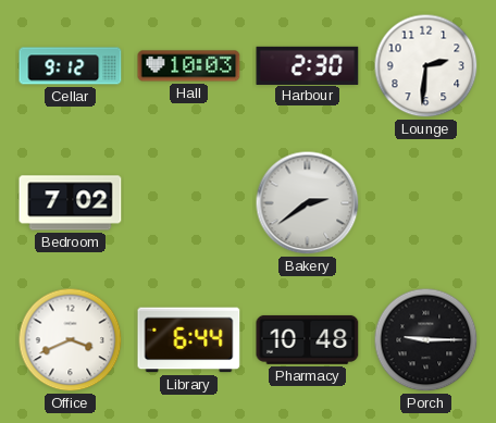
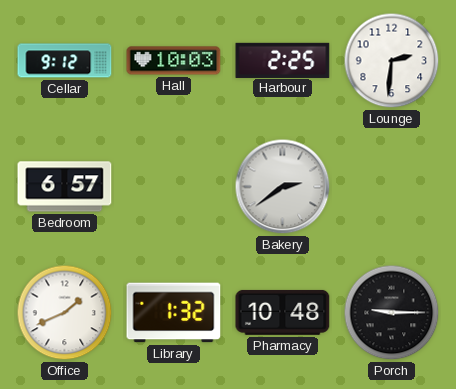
Harbour: 2:30 -> 2:25
Bedroom: 7:02 -> 6:57
Office: 3:41 -> 1:41
Library: 6:44 -> 1:32
